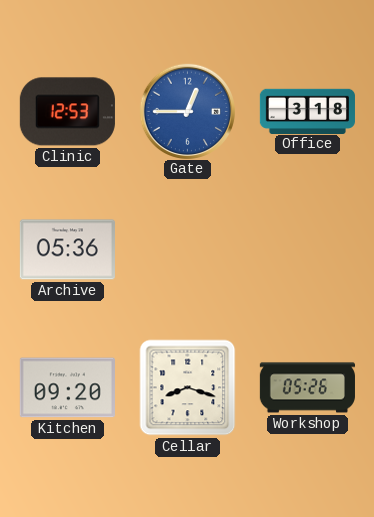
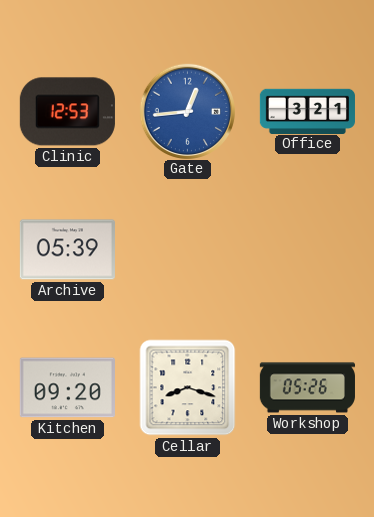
Gate: 12:45 -> 12:44
Office: 3:18 -> 3:21
Archive: 05:36 -> 05:39
